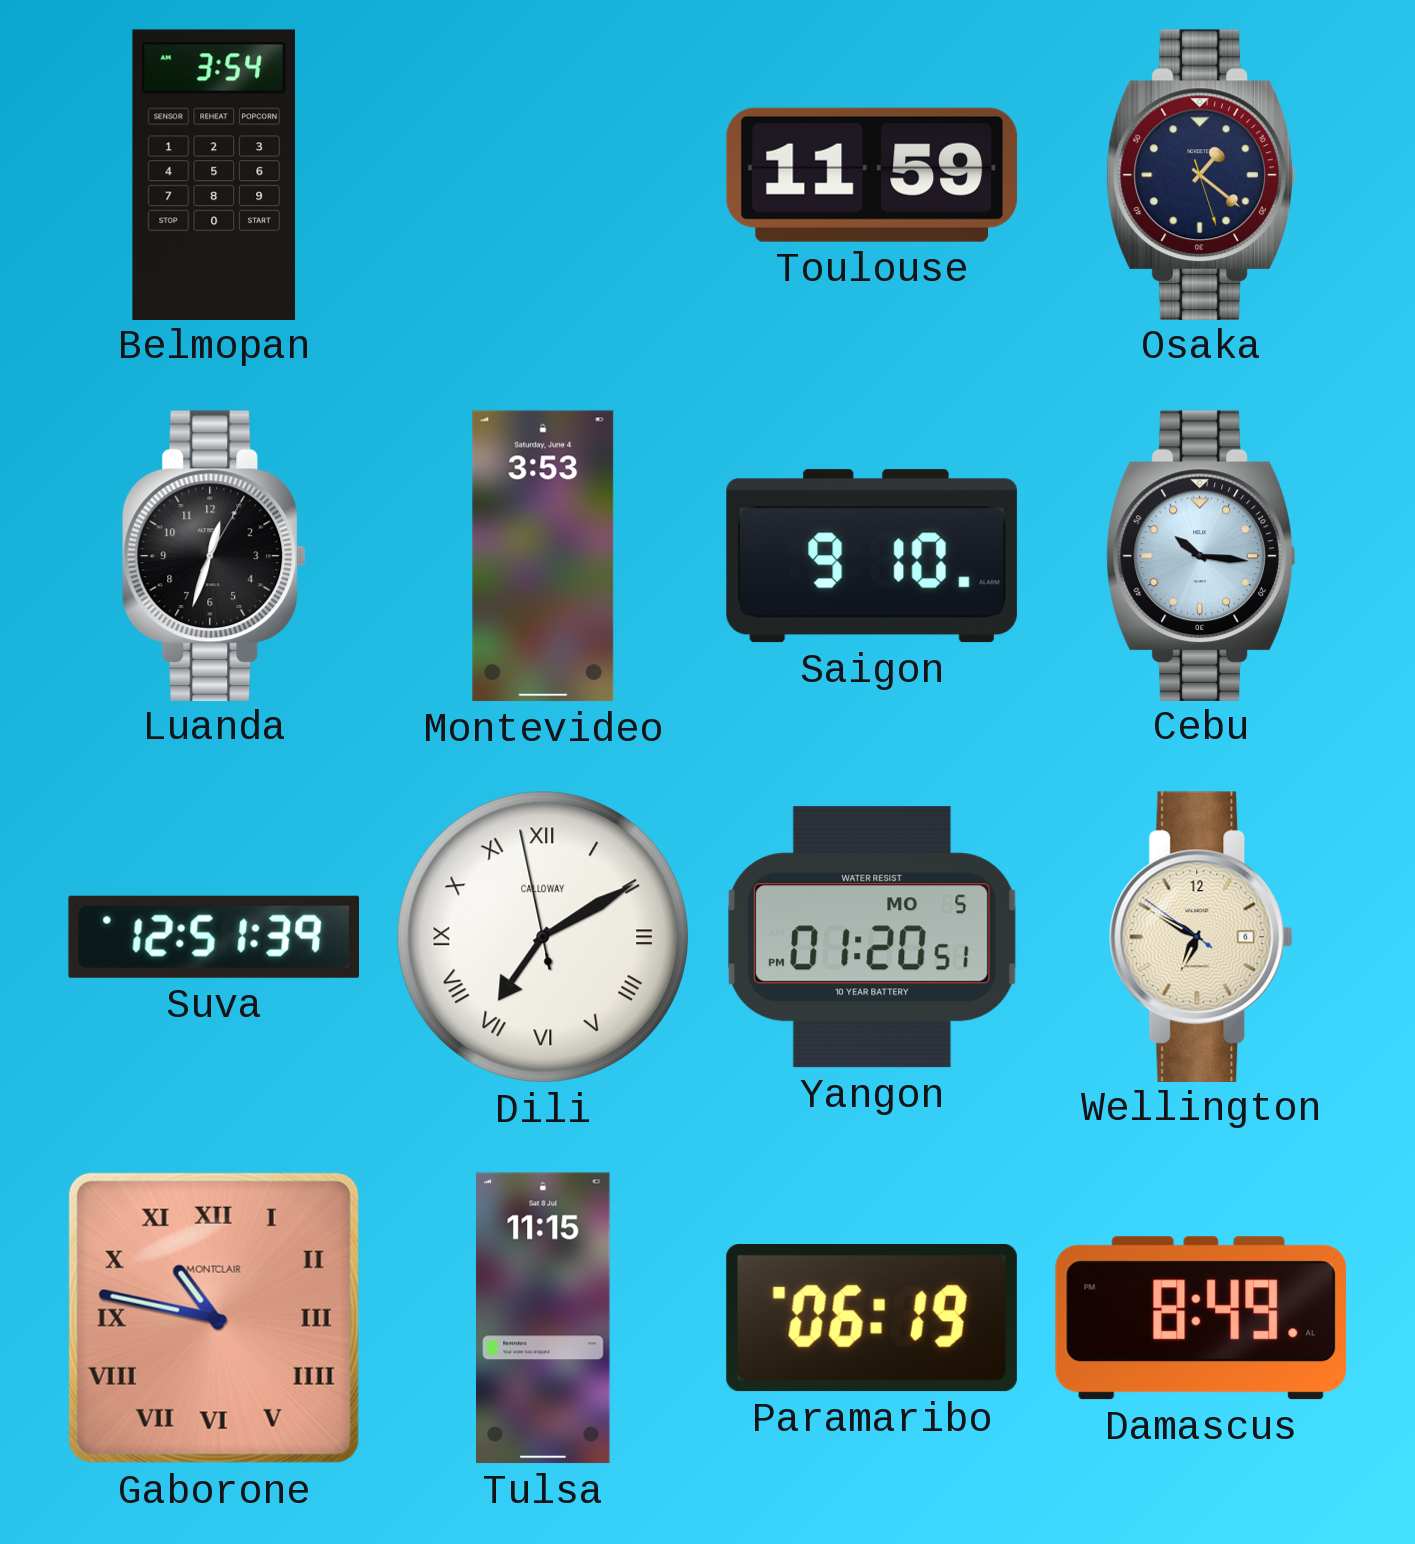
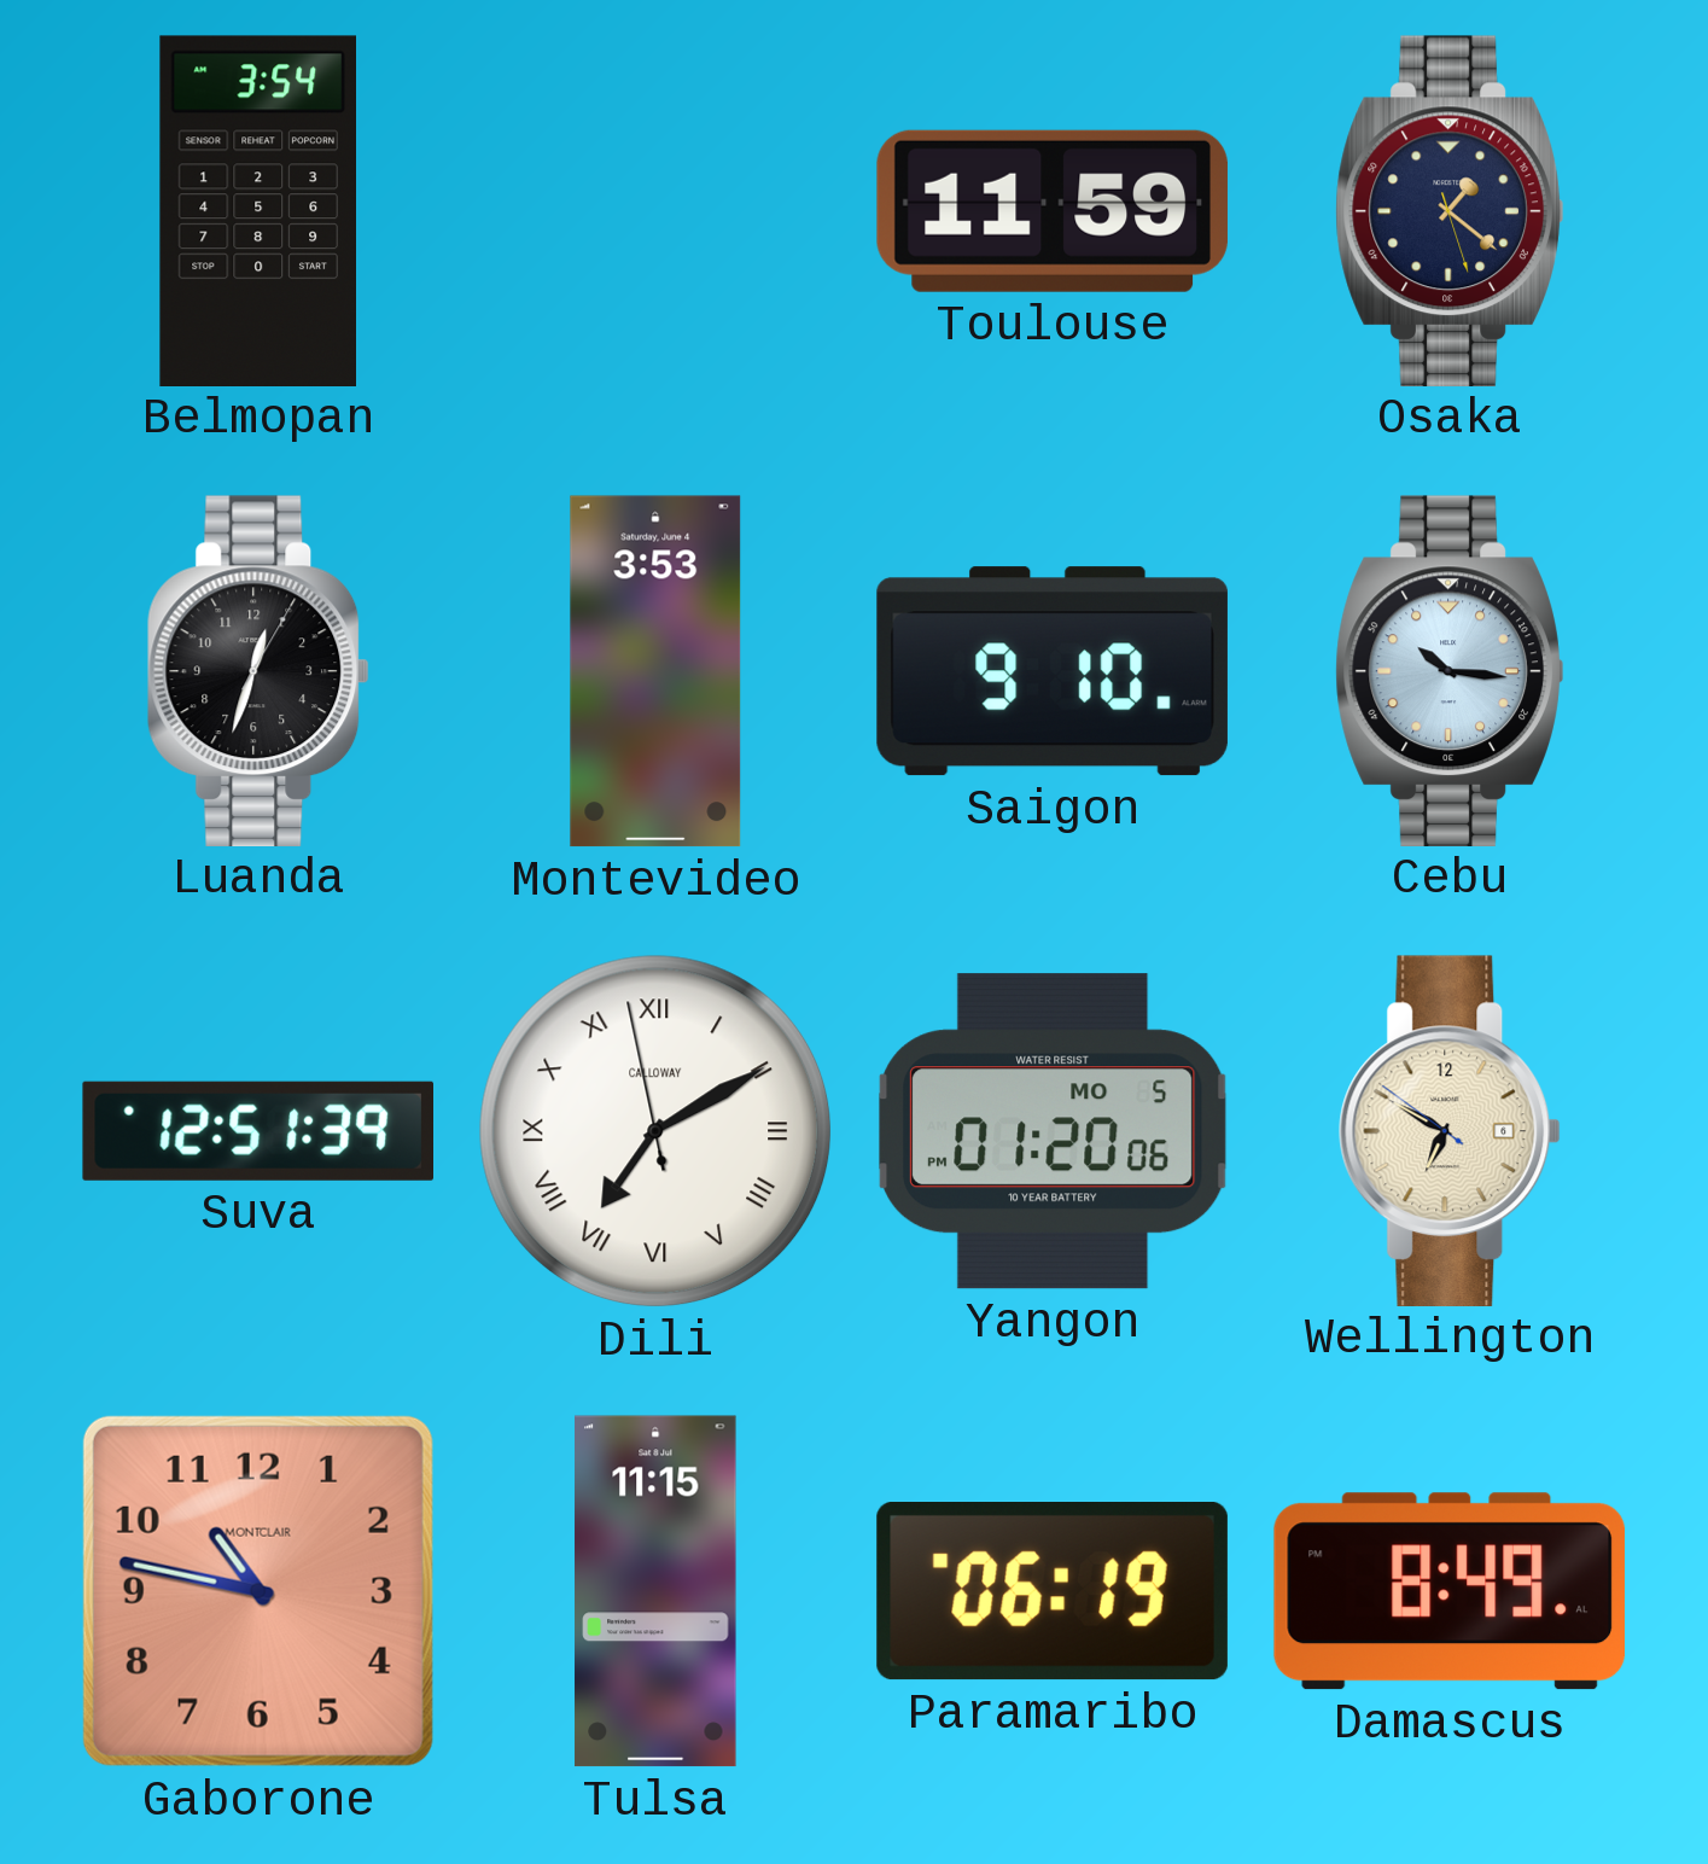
Yangon: 01:20:51 PM -> 01:20:06 PM
Gaborone numerals: Roman -> Arabic
